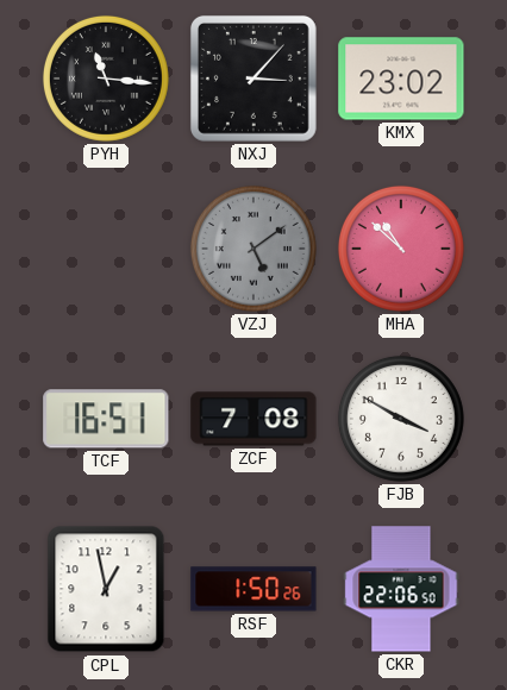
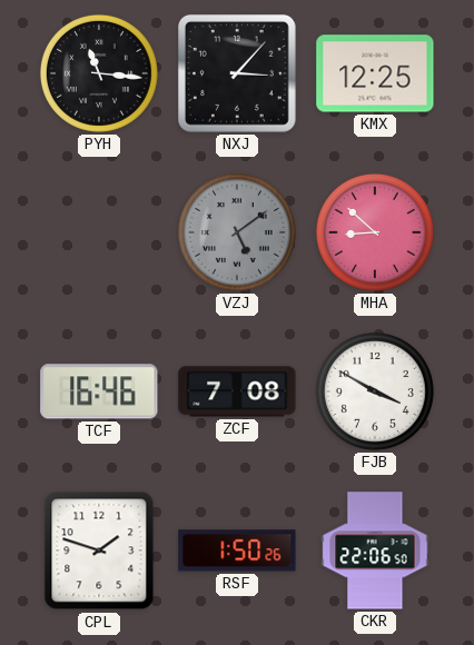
KMX: 23:02 -> 12:25
MHA: 10:52 -> 8:52
TCF: 16:51 -> 16:46
CPL: 12:58 -> 1:48
